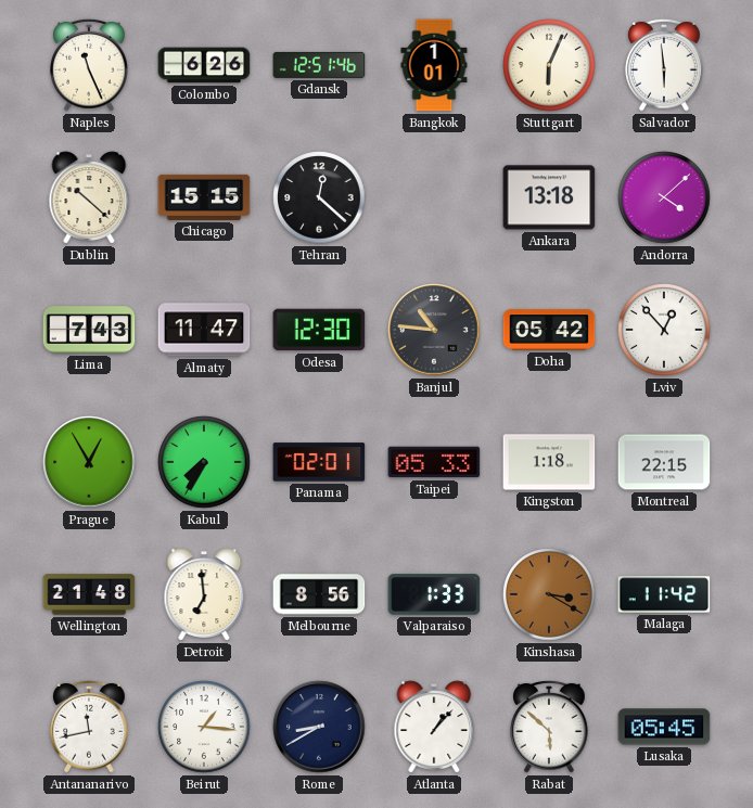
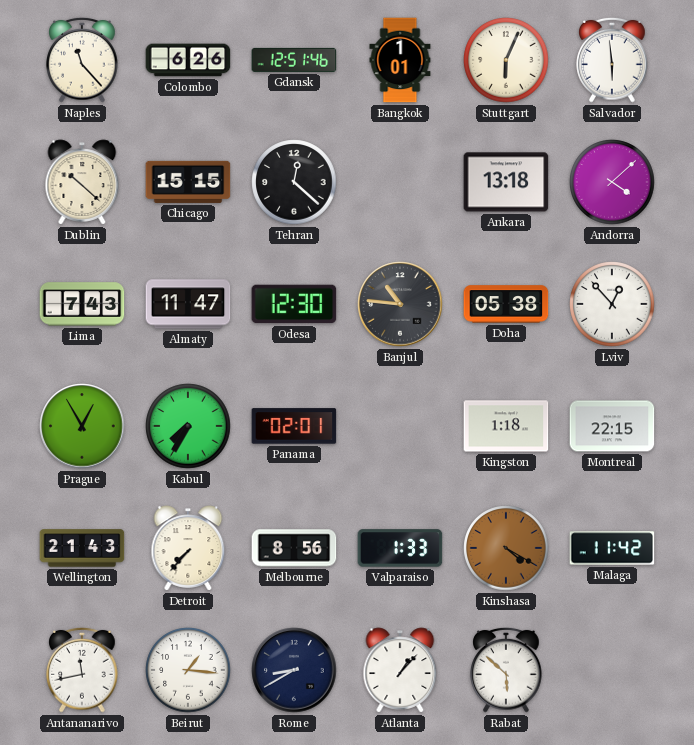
Naples: 11:26 -> 11:23
Doha: 05:42 -> 05:38
Taipei: 05:33 -> none
Wellington: 21:48 -> 21:43
Detroit: 6:59 -> 7:37
Kinshasa: 3:20 -> 4:20
Lusaka: 05:45 -> none
